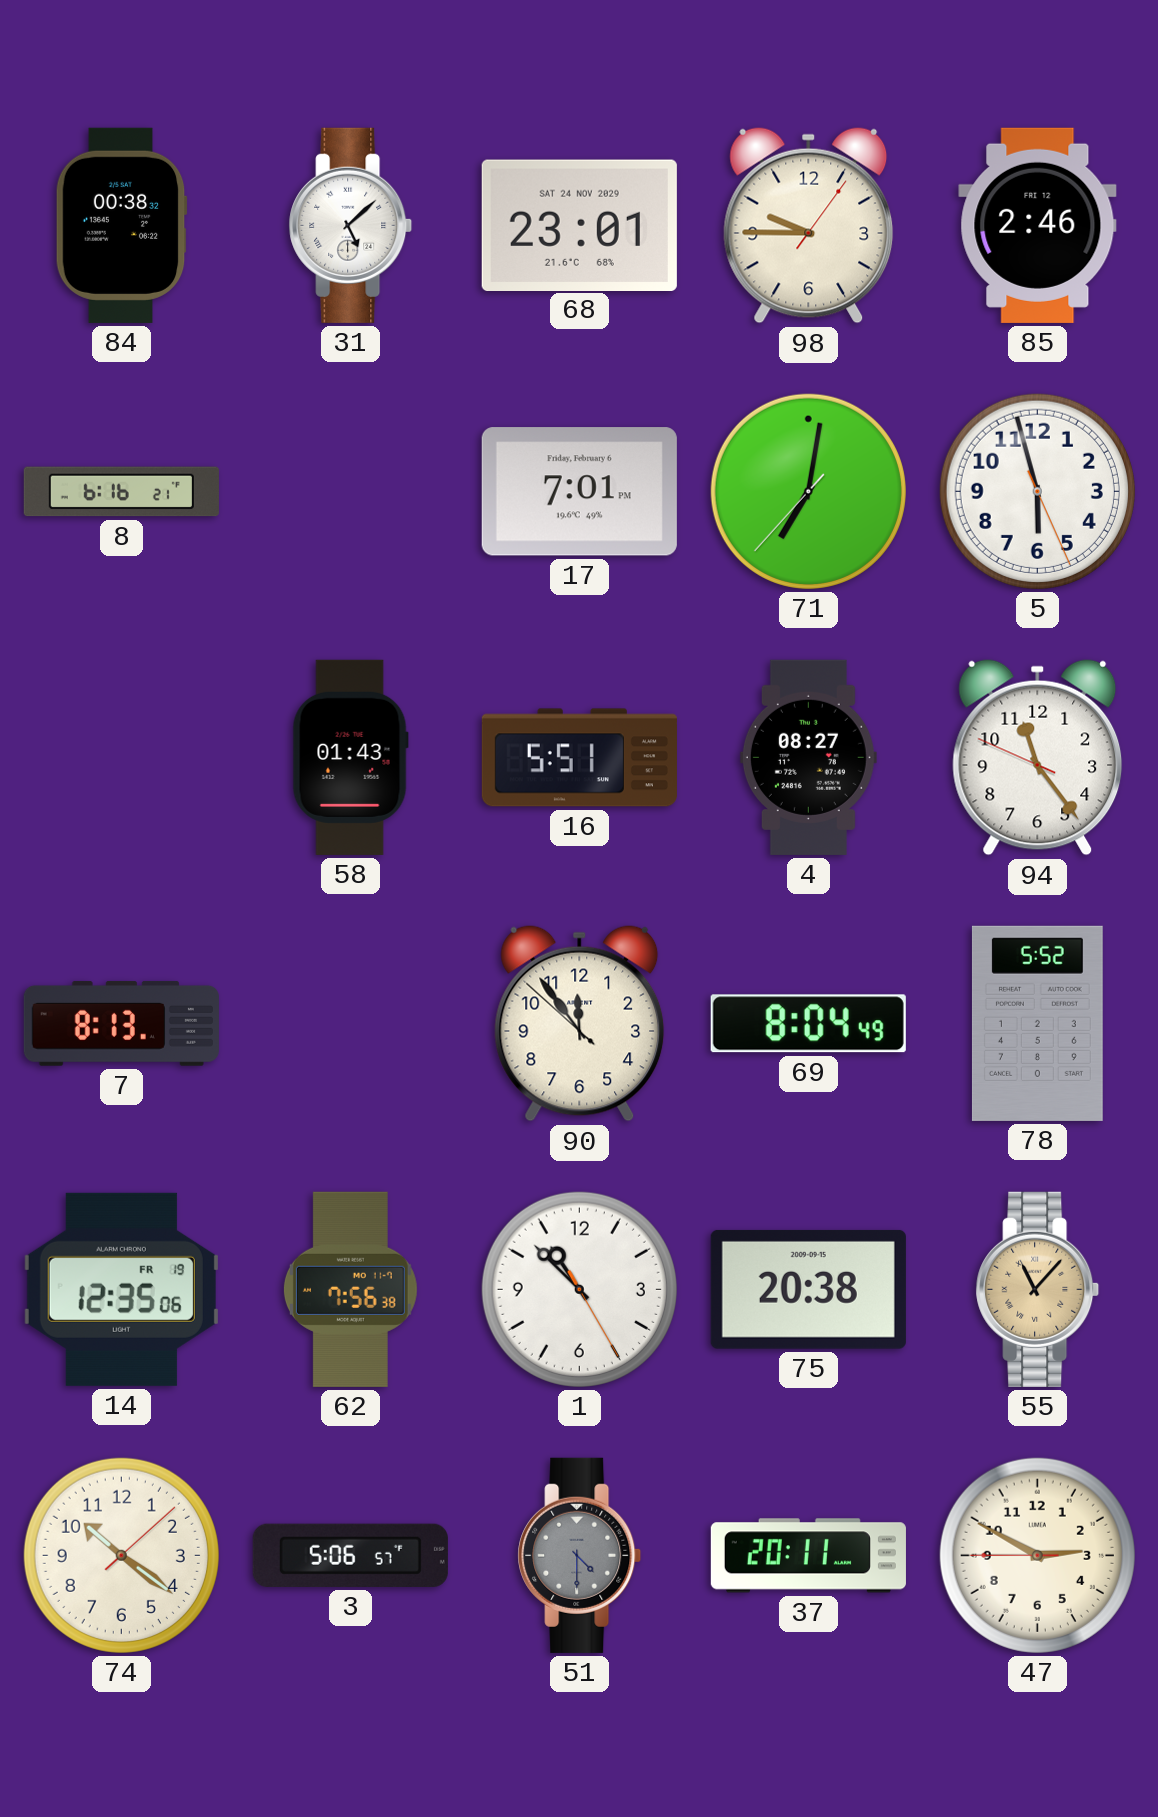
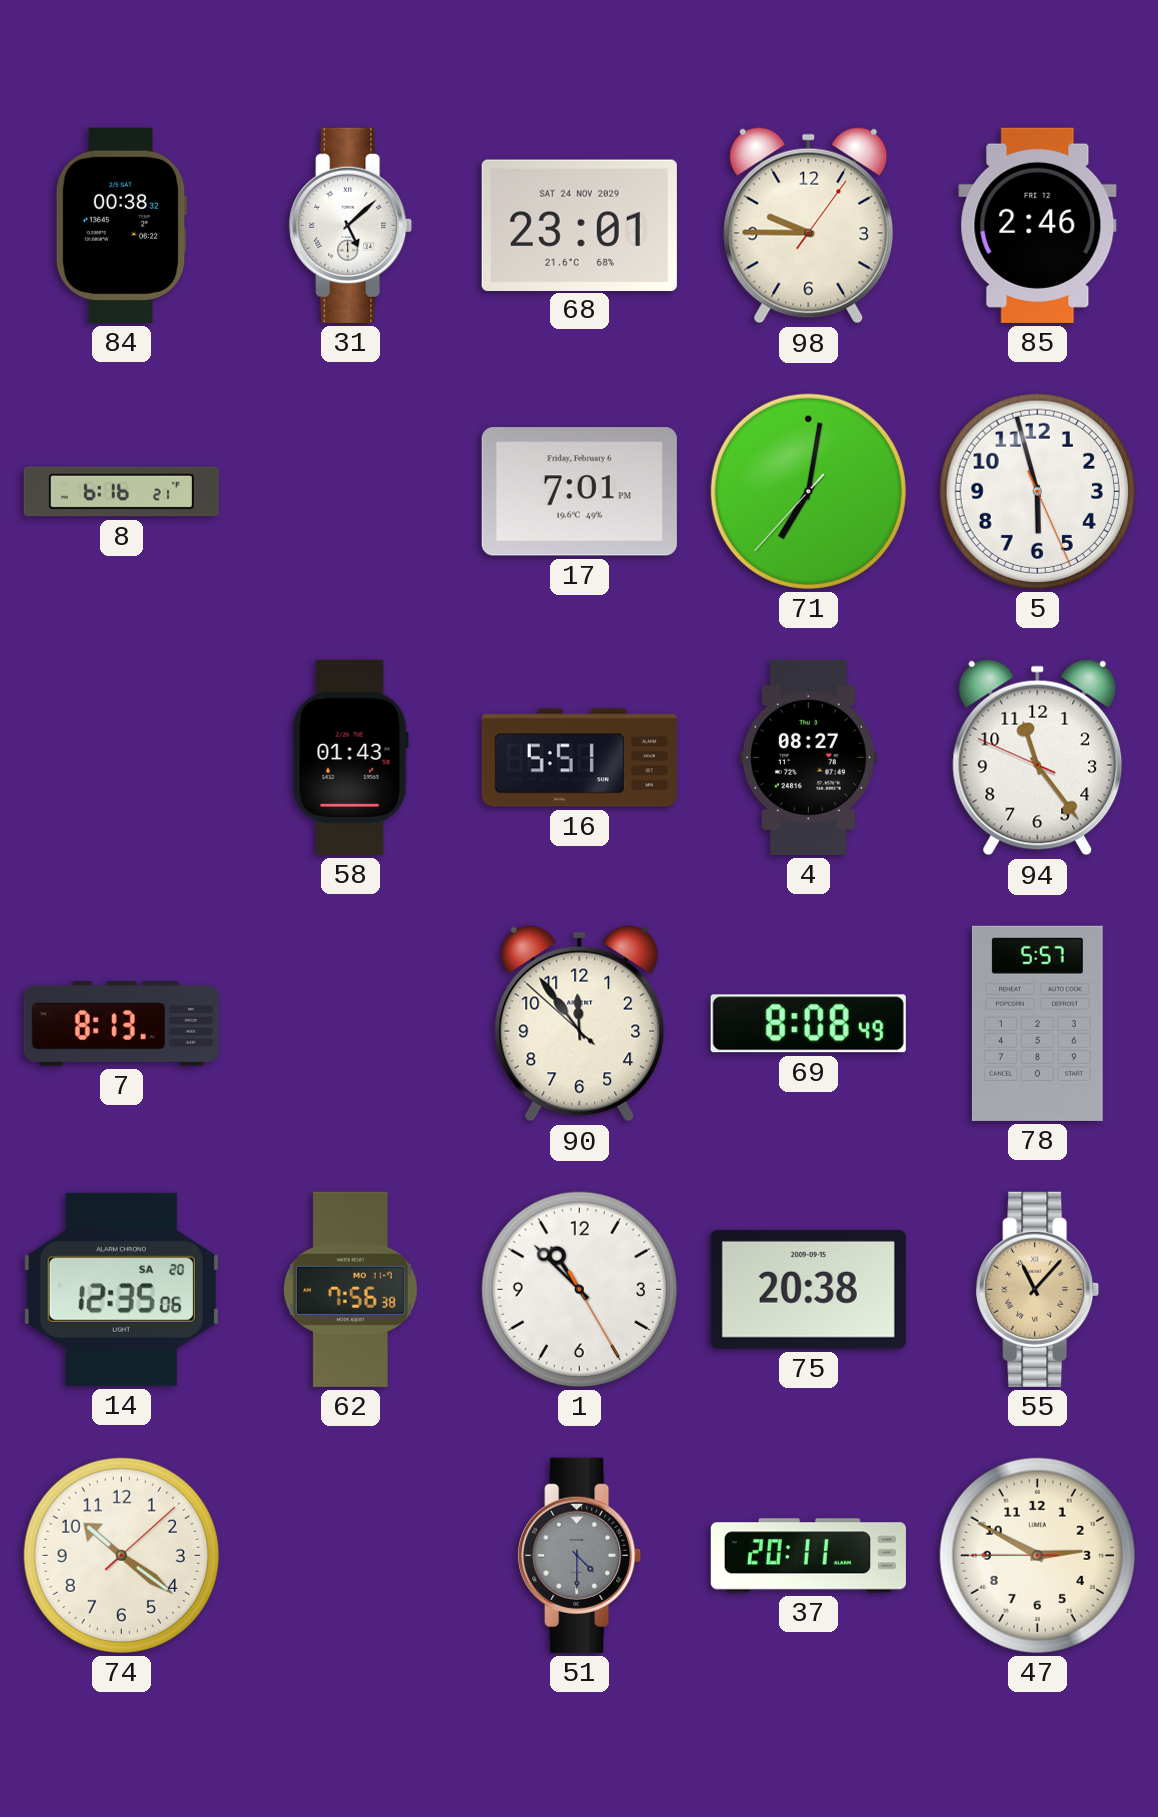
69: 8:04 -> 8:08
78: 5:52 -> 5:57
14 date: FR 19 -> SA 20
3: 5:06 -> none
